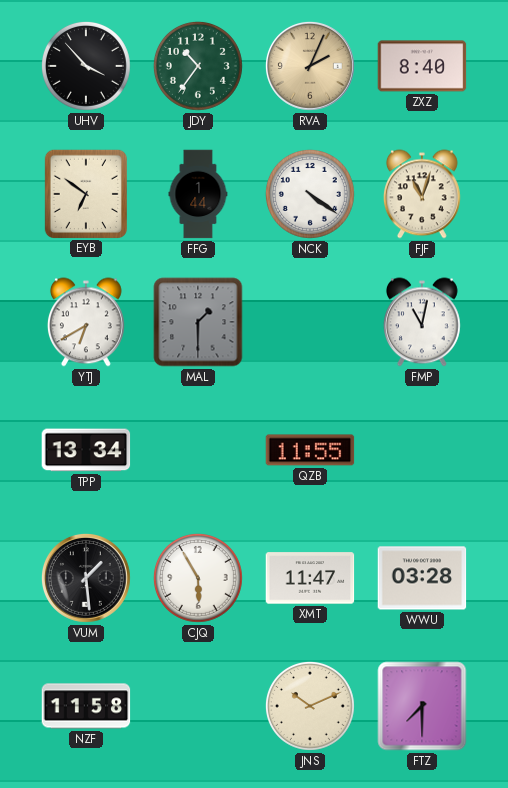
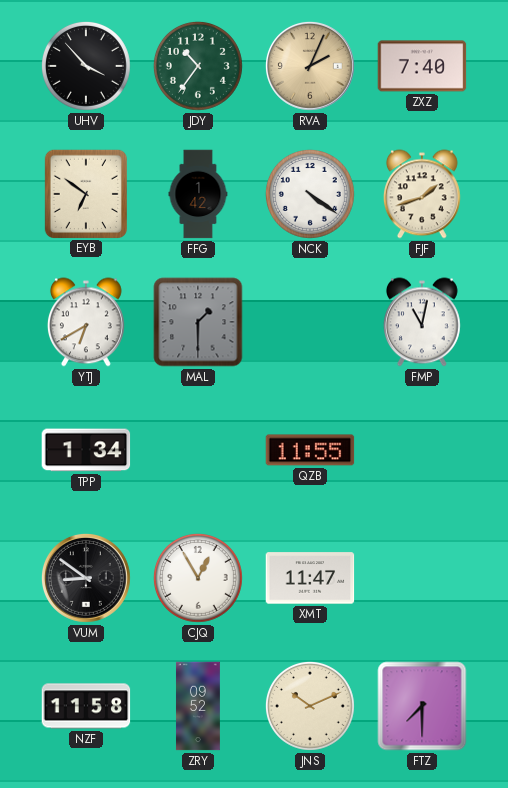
ZXZ: 8:40 -> 7:40
FFG: 1:44 -> 1:42
FJF: 11:03 -> 1:42
TPP: 13:34 -> 1:34
VUM: 1:29 -> 8:51
CJQ: 5:55 -> 12:55
WWU: 03:28 -> none
ZRY: none -> 09:52
